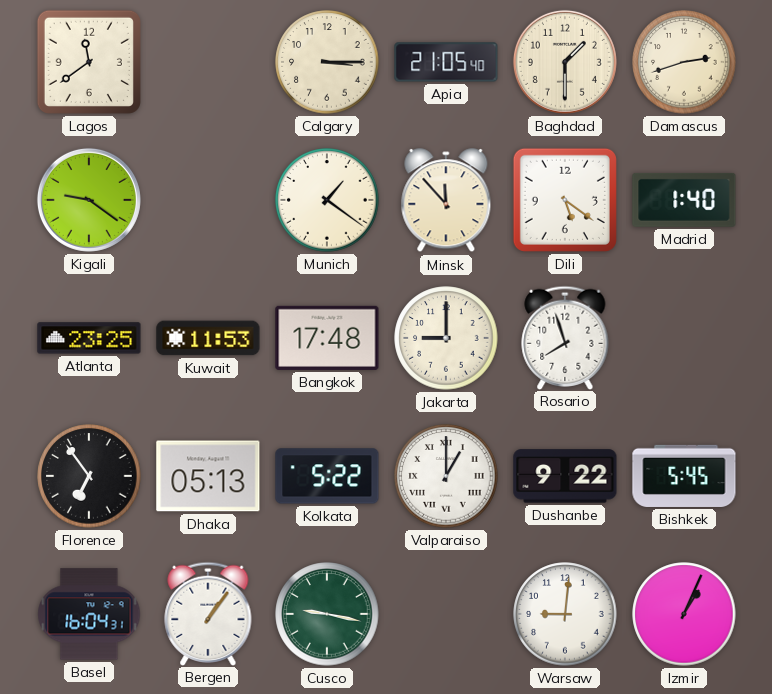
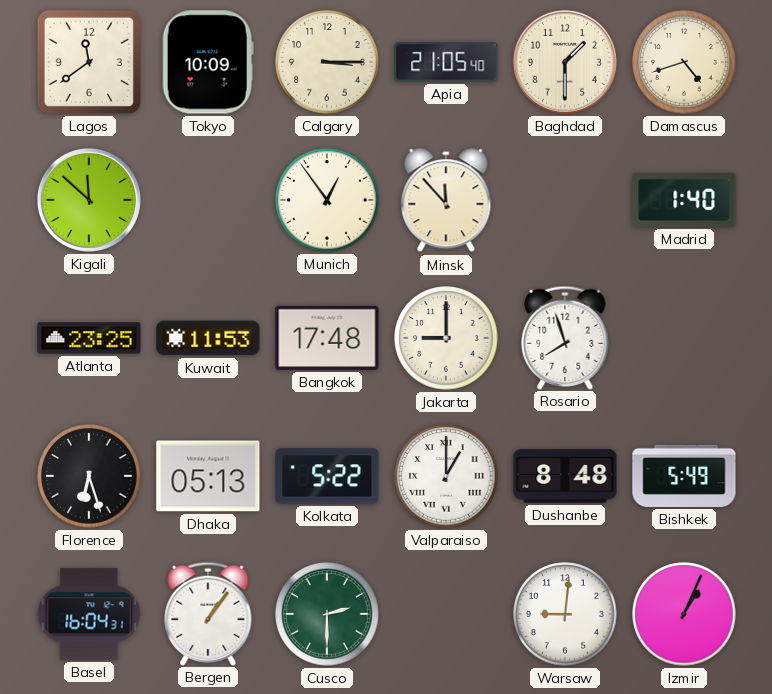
Tokyo: none -> 10:09
Damascus: 2:42 -> 4:42
Kigali: 9:21 -> 11:52
Munich: 1:21 -> 12:54
Dili: 5:21 -> none
Florence: 6:54 -> 6:27
Dushanbe: 9:22 -> 8:48
Bishkek: 5:45 -> 5:49
Cusco: 9:17 -> 2:30
